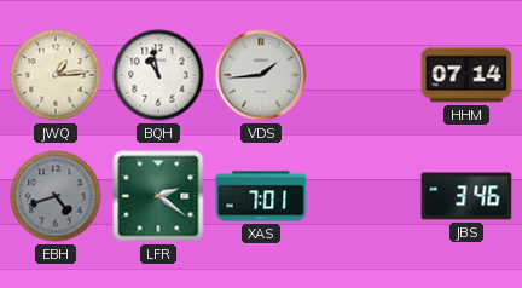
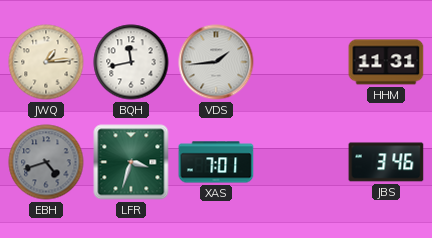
BQH: 10:58 -> 11:43
HHM: 07:14 -> 11:31
LFR: 2:21 -> 3:33
